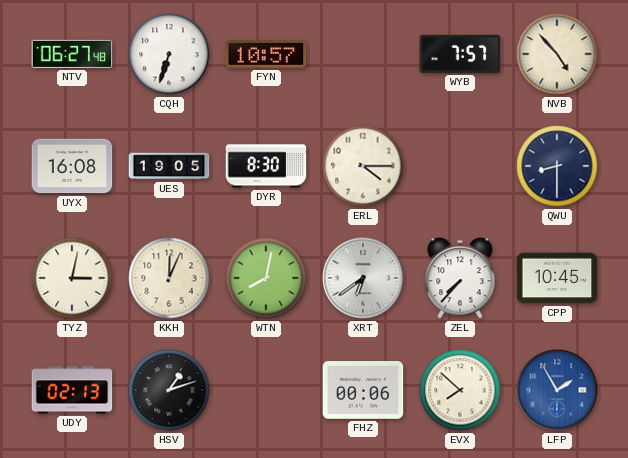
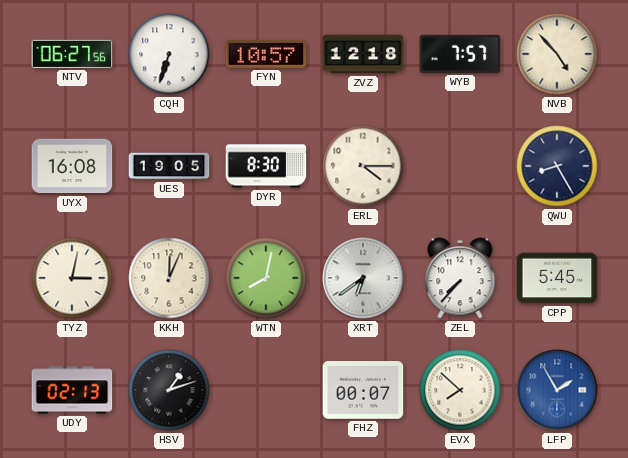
NTV: 06:27:48 -> 06:27:56
ZVZ: none -> 12:18
QWU: 8:30 -> 8:25
CPP: 10:45 -> 5:45
FHZ: 00:06 -> 00:07
